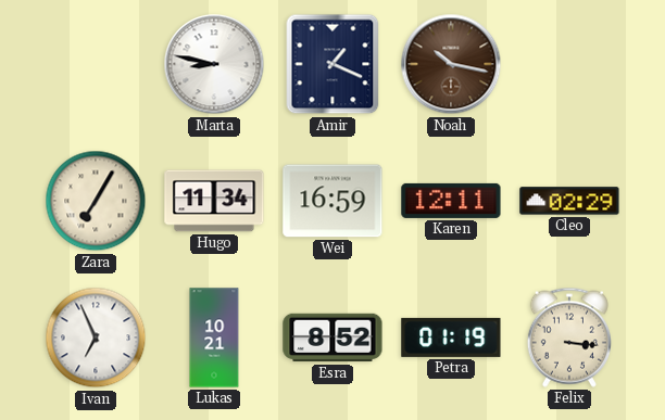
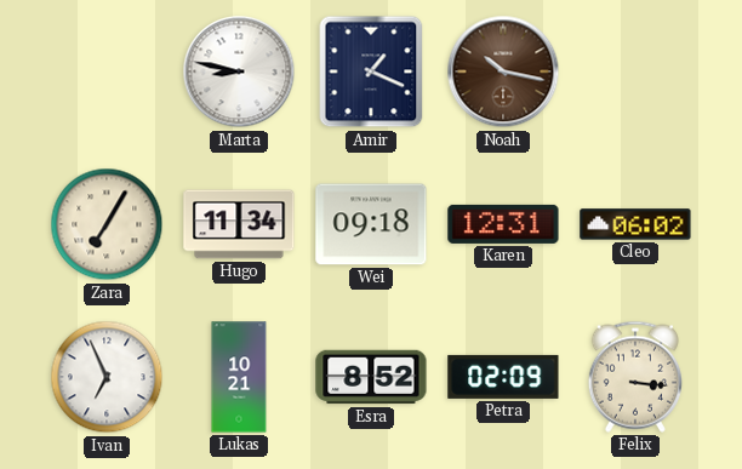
Wei: 16:59 -> 09:18
Karen: 12:11 -> 12:31
Cleo: 02:29 -> 06:02
Petra: 01:19 -> 02:09
